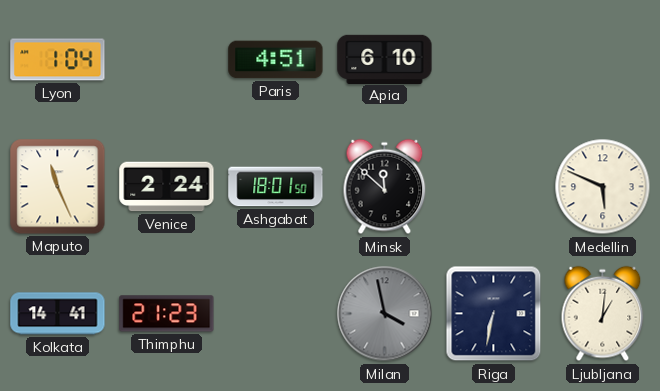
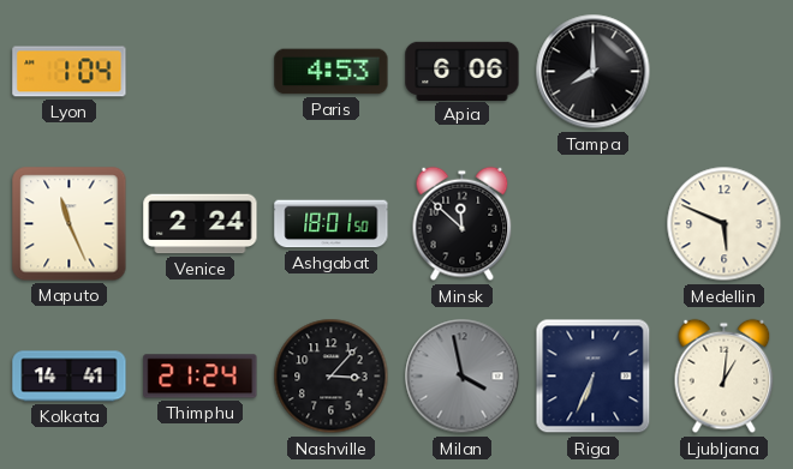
Paris: 4:51 -> 4:53
Apia: 6:10 -> 6:06
Tampa: none -> 8:00
Thimphu: 21:23 -> 21:24
Nashville: none -> 3:07
Riga: 6:32 -> 6:34
